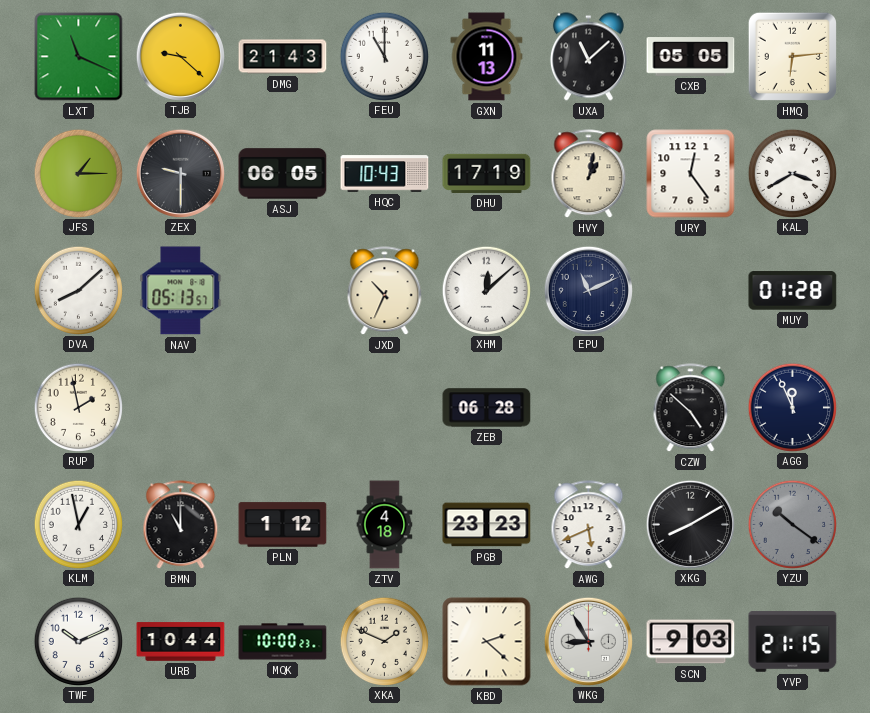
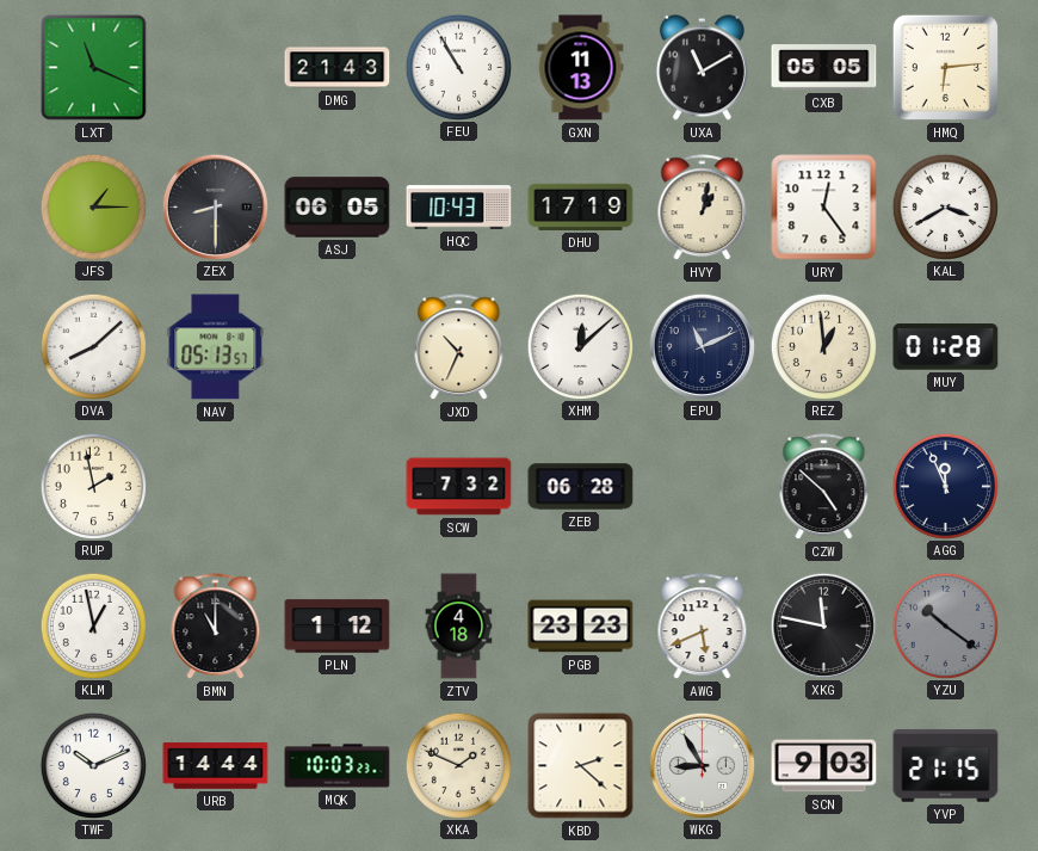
TJB: 9:22 -> none
FEU: 11:00 -> 10:55
UXA: 11:08 -> 11:10
ZEX: 9:30 -> 8:30
REZ: none -> 12:59
SCW: none -> 7:32
XKG: 8:10 -> 11:47
URB: 10:44 -> 14:44
MQK: 10:00 -> 10:03
